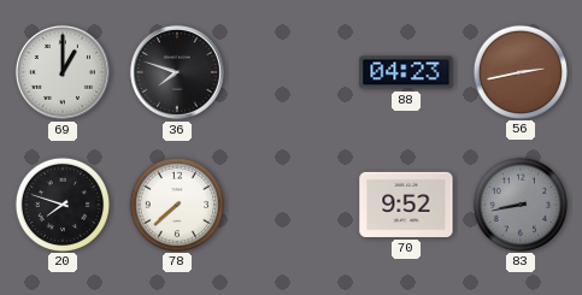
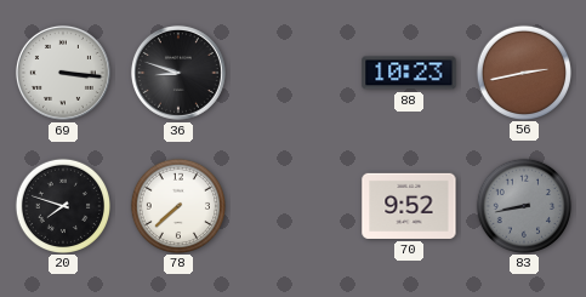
69: 1:00 -> 3:16
36: 7:48 -> 8:48
88: 04:23 -> 10:23
